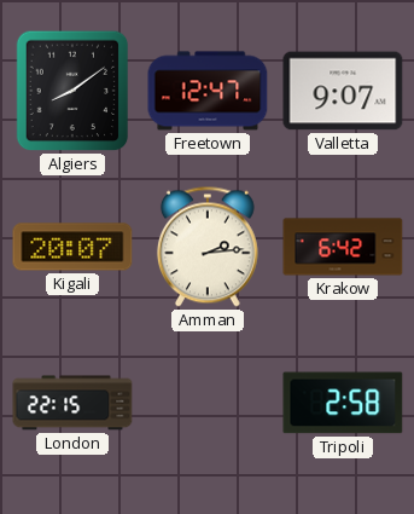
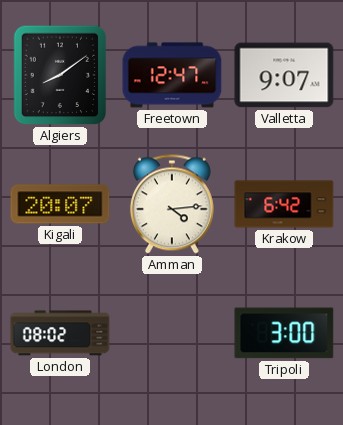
Amman: 2:14 -> 4:14
London: 22:15 -> 08:02
Tripoli: 2:58 -> 3:00
